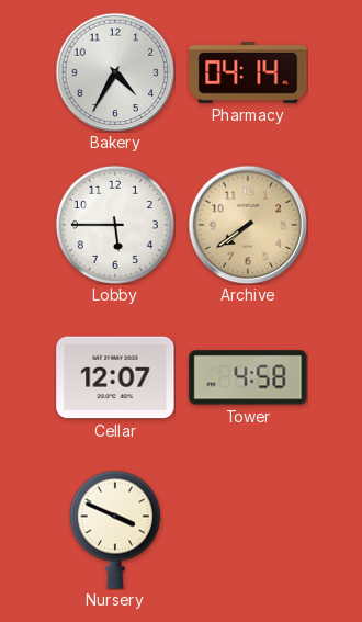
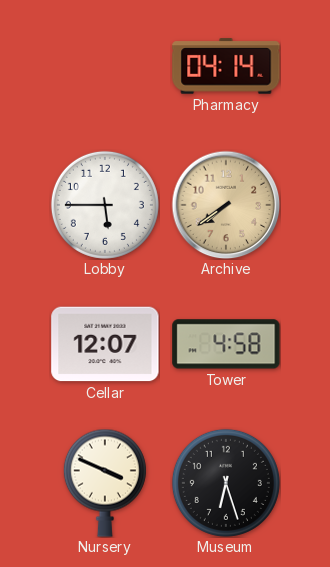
Bakery: 4:35 -> none
Museum: none -> 6:27
